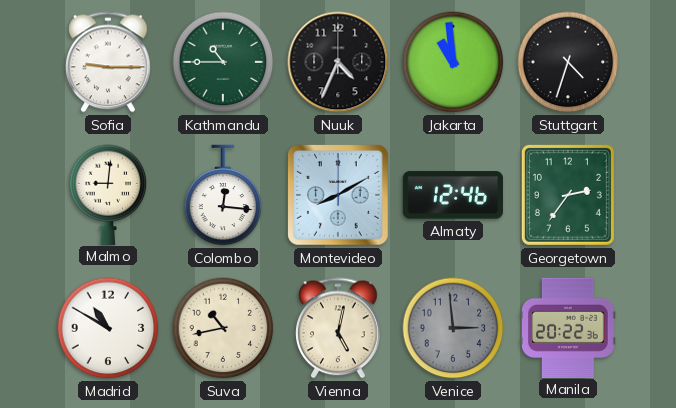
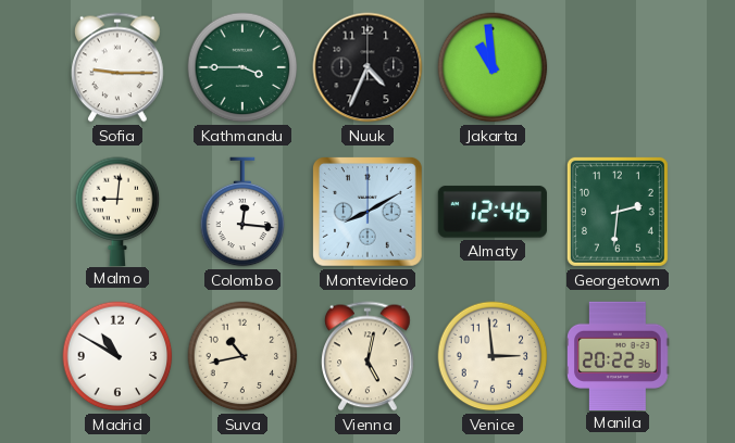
Kathmandu: 10:45 -> 3:45
Stuttgart: 4:33 -> none
Georgetown: 2:36 -> 2:31
Venice dial: grey -> cream
